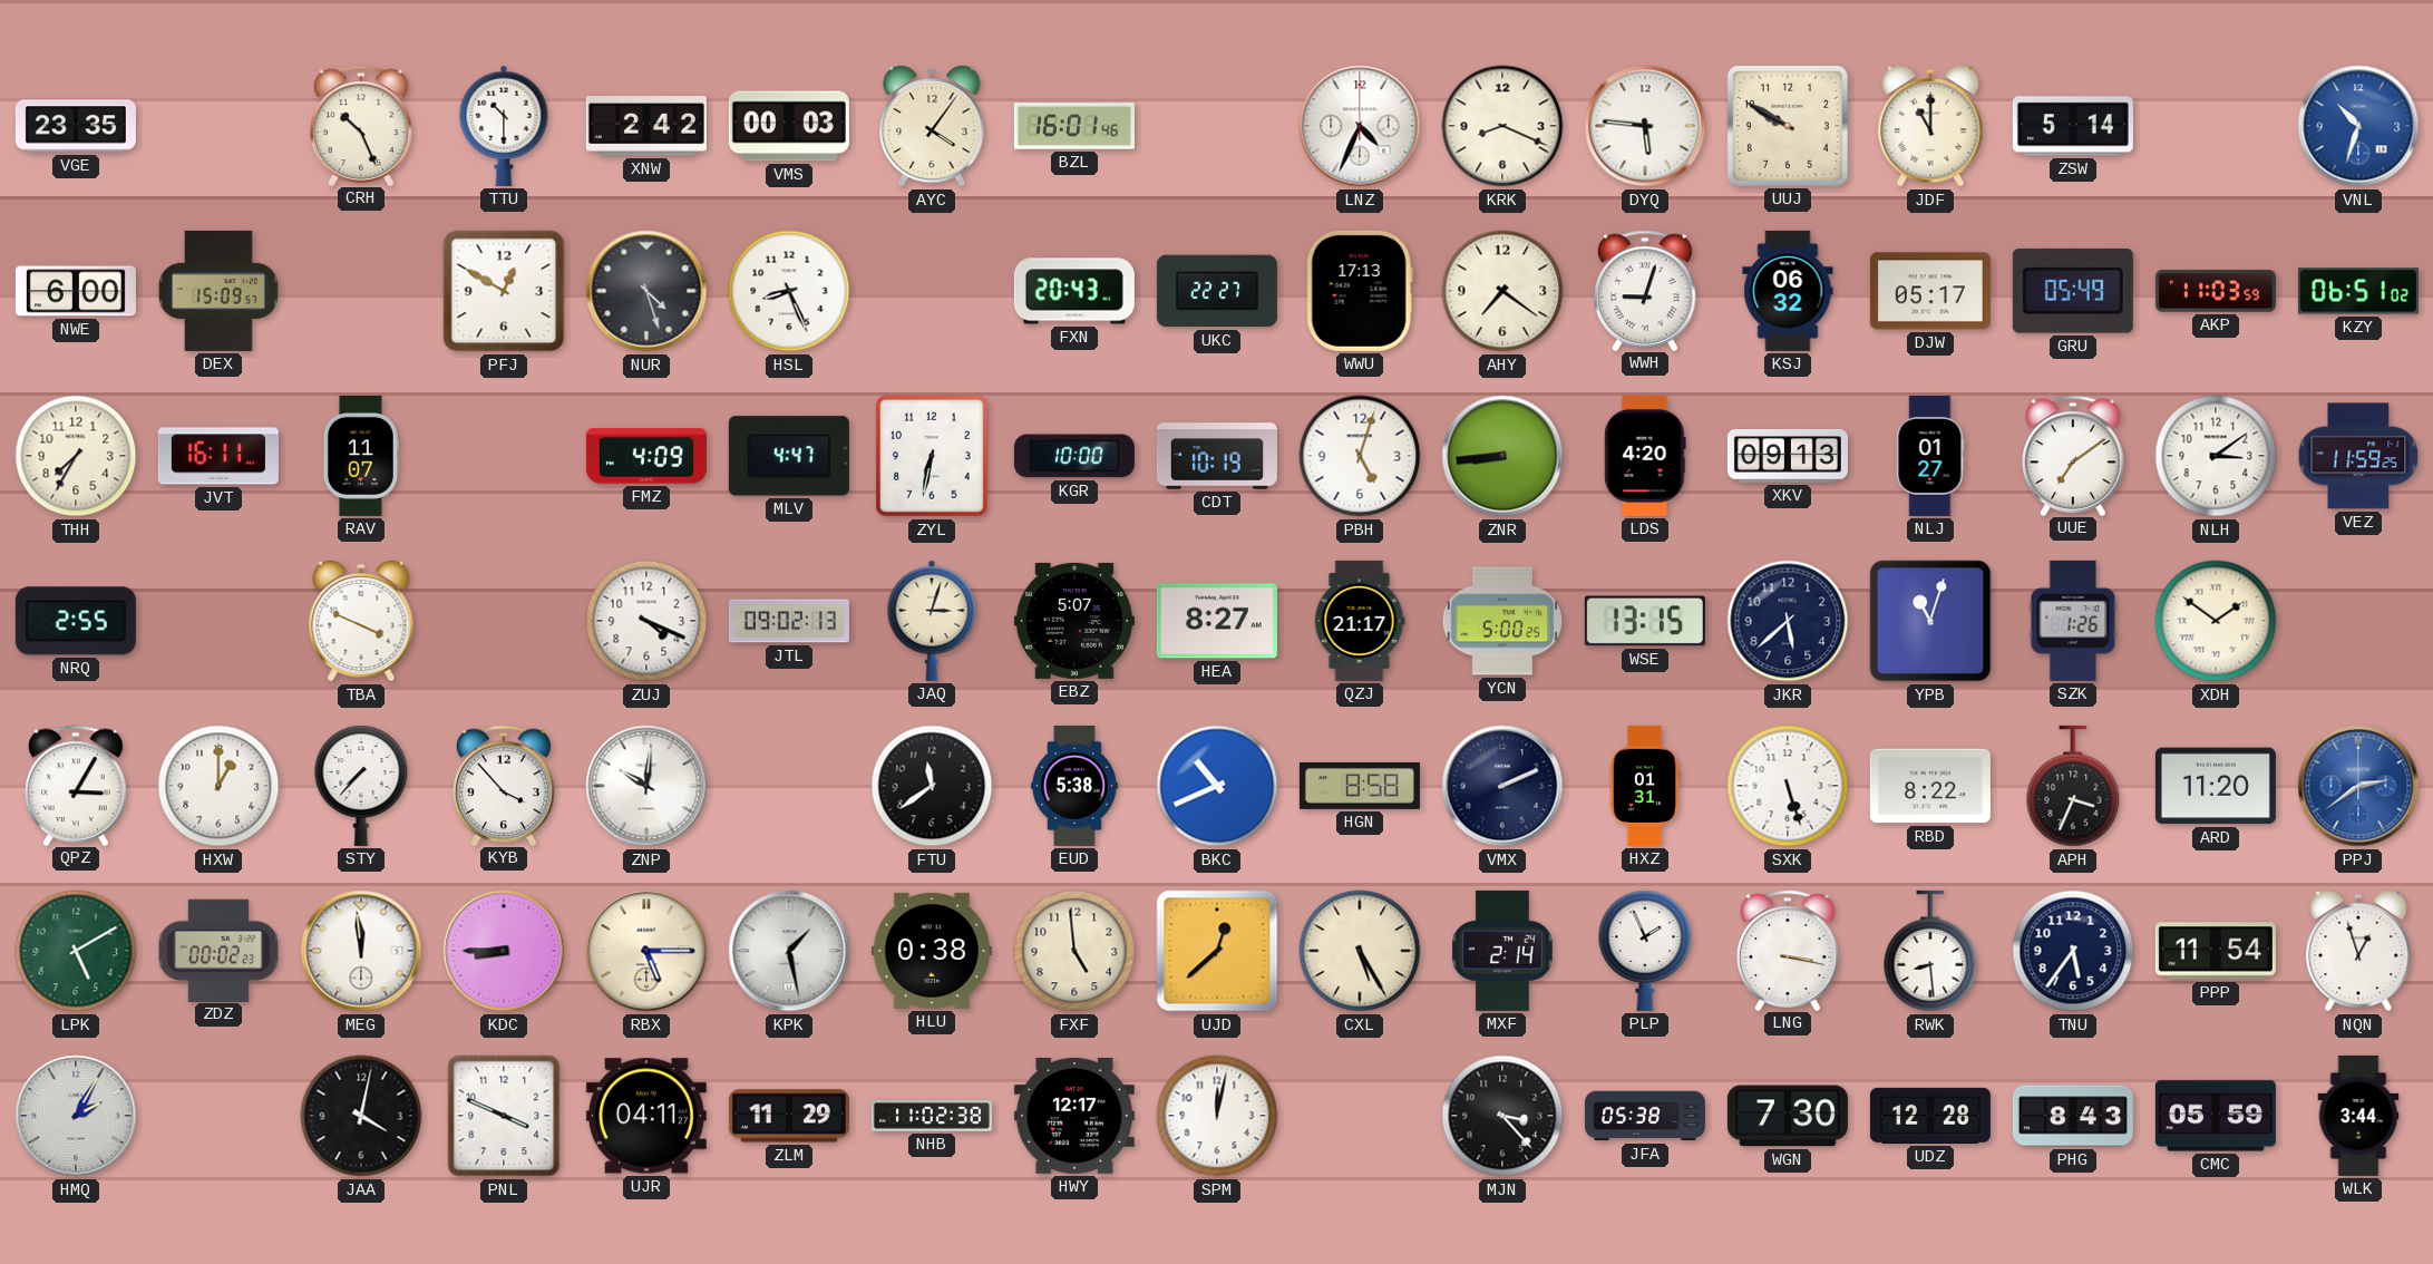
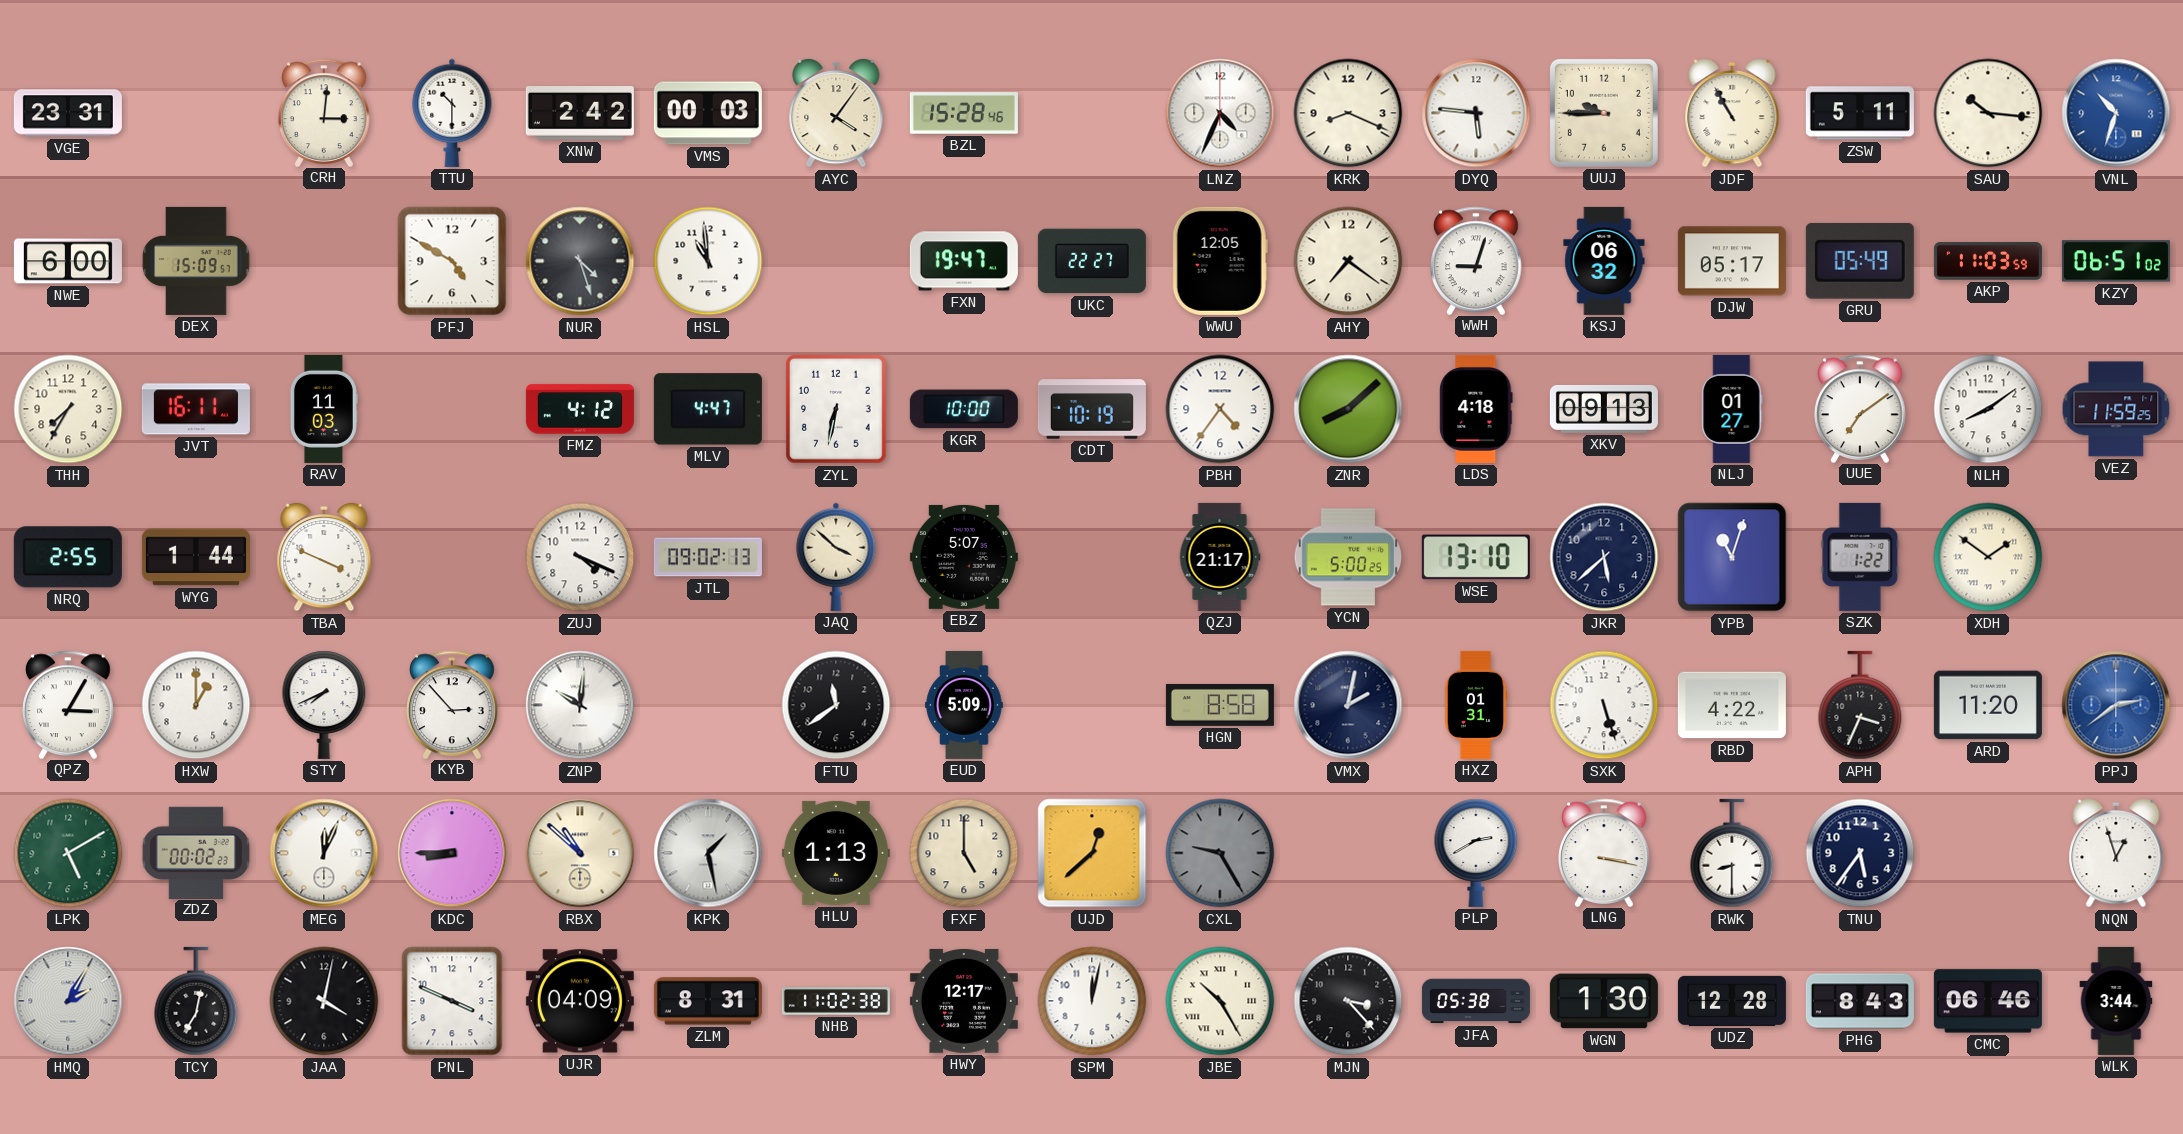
VGE: 23:35 -> 23:31
CRH: 10:26 -> 3:01
BZL: 16:01 -> 15:28
UUJ: 9:50 -> 9:45
JDF: 11:00 -> 10:55
ZSW: 5:14 -> 5:11
SAU: none -> 10:16
PFJ: 12:50 -> 4:50
HSL: 8:26 -> 10:59
FXN: 20:43 -> 19:47
WWU: 17:13 -> 12:05
RAV: 11:07 -> 11:03
FMZ: 4:09 -> 4:12
PBH: 5:03 -> 4:36
ZNR: 8:44 -> 8:08
LDS: 4:20 -> 4:18
NLH: 3:09 -> 8:09
WYG: none -> 1:44
JAQ: 3:03 -> 3:52
HEA: 8:27 -> none
WSE: 13:15 -> 13:10
SZK: 1:26 -> 1:22
STY: 7:37 -> 7:41
KYB: 3:53 -> 2:53
EUD: 5:38 -> 5:09
BKC: 10:41 -> none
VMX: 2:11 -> 2:02
RBD: 8:22 -> 4:22
MEG: 11:59 -> 12:04
RBX: 5:15 -> 10:52
HLU: 0:38 -> 1:13
FXF: 4:59 -> 5:00
CXL: 5:25 -> 9:25
CXL dial: cream -> grey
MXF: 2:14 -> none
PLP: 1:56 -> 2:40
RWK: 8:29 -> 8:30
PPP: 11:54 -> none
TCY: none -> 7:02
UJR: 04:11 -> 04:09
ZLM: 11:29 -> 8:31
JBE: none -> 10:25
WGN: 7:30 -> 1:30
CMC: 05:59 -> 06:46
